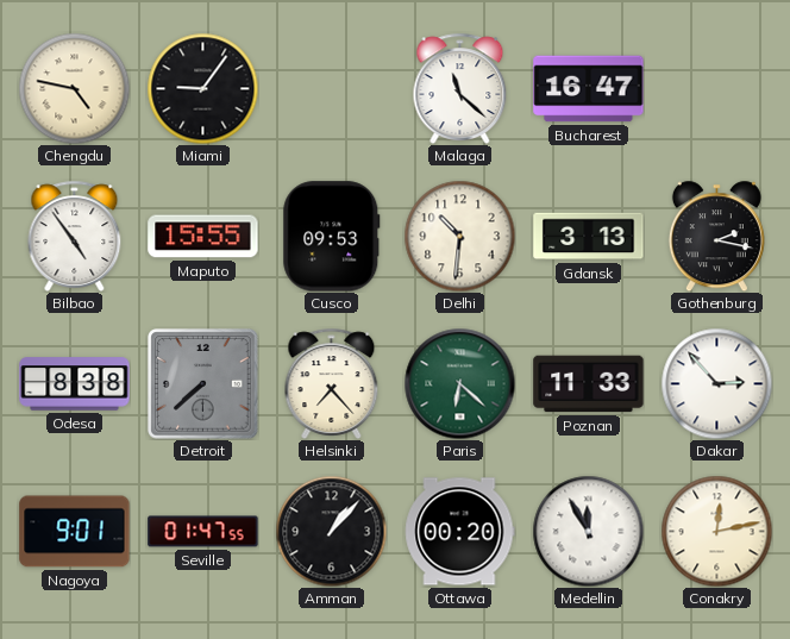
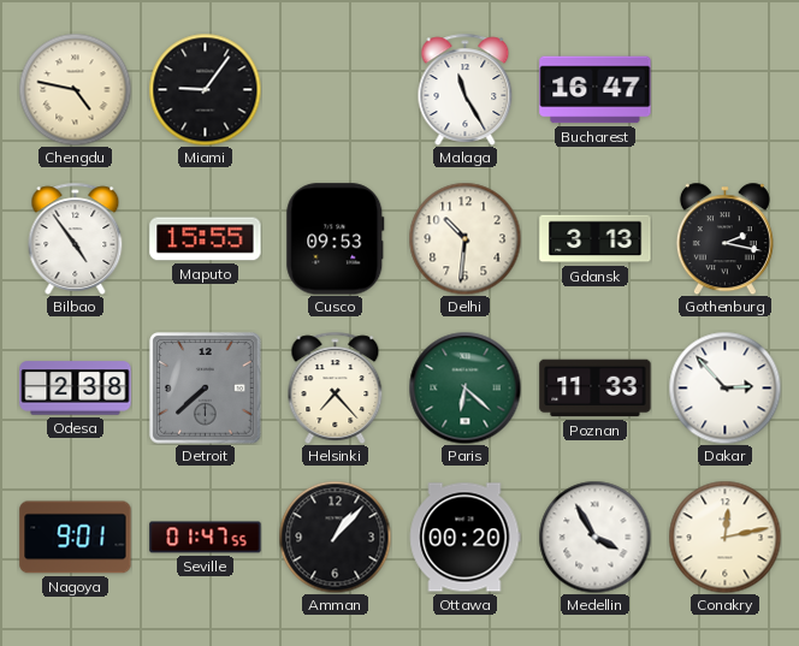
Malaga: 11:22 -> 11:25
Odesa: 8:38 -> 2:38
Medellin: 11:55 -> 3:55
